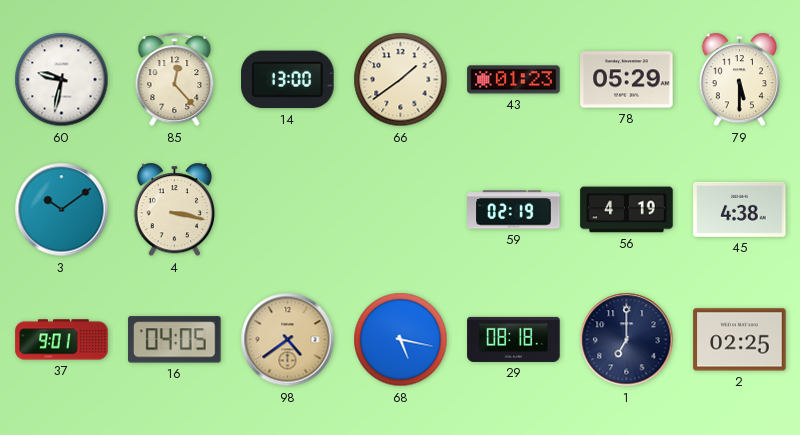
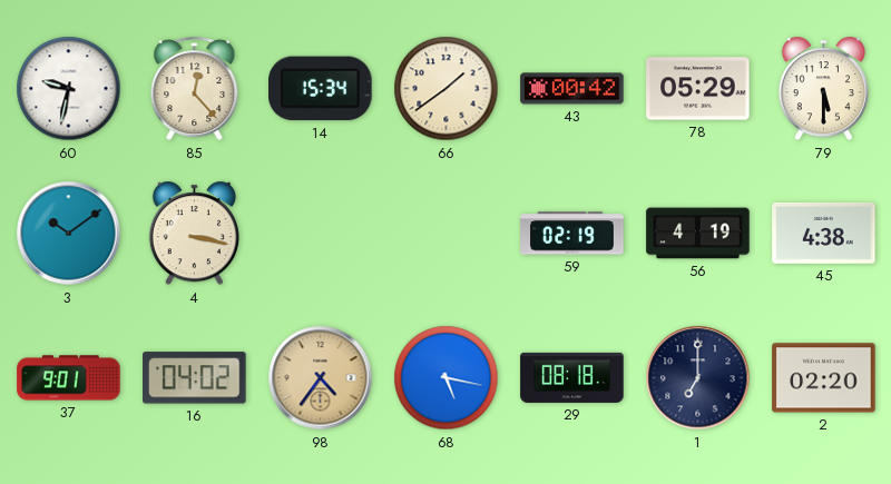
14: 13:00 -> 15:34
43: 01:23 -> 00:42
16: 04:05 -> 04:02
98: 4:39 -> 4:36
2: 02:25 -> 02:20
